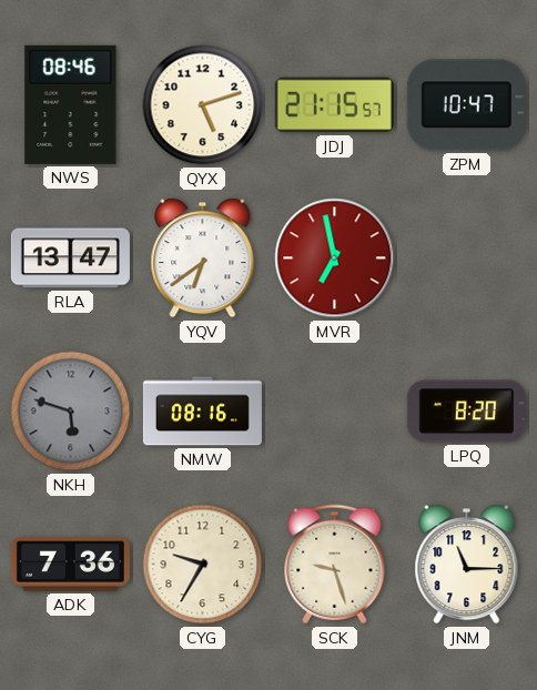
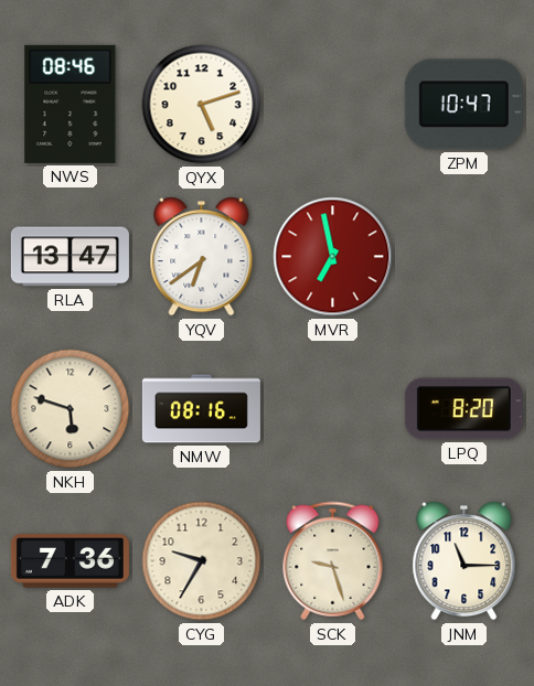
JDJ: 21:15 -> none
NKH dial: grey -> cream
